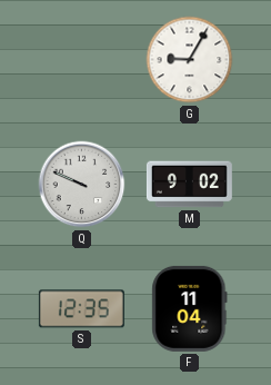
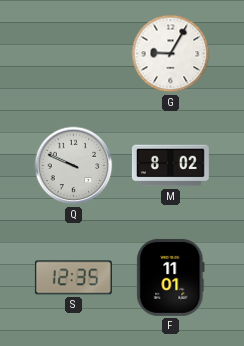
M: 9:02 -> 8:02
F: 11:04 -> 11:01
